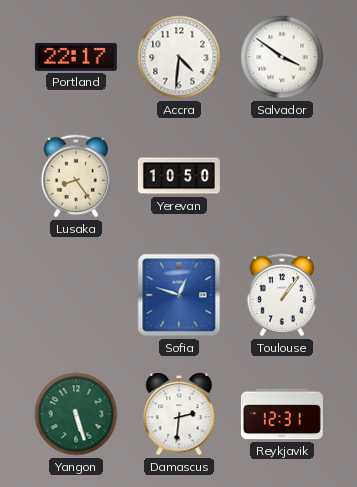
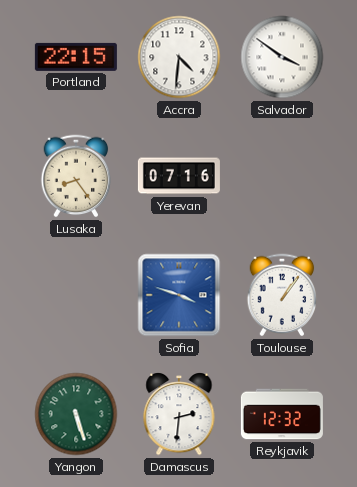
Portland: 22:17 -> 22:15
Yerevan: 10:50 -> 07:16
Sofia: 12:48 -> 3:48
Reykjavik: 12:31 -> 12:32
